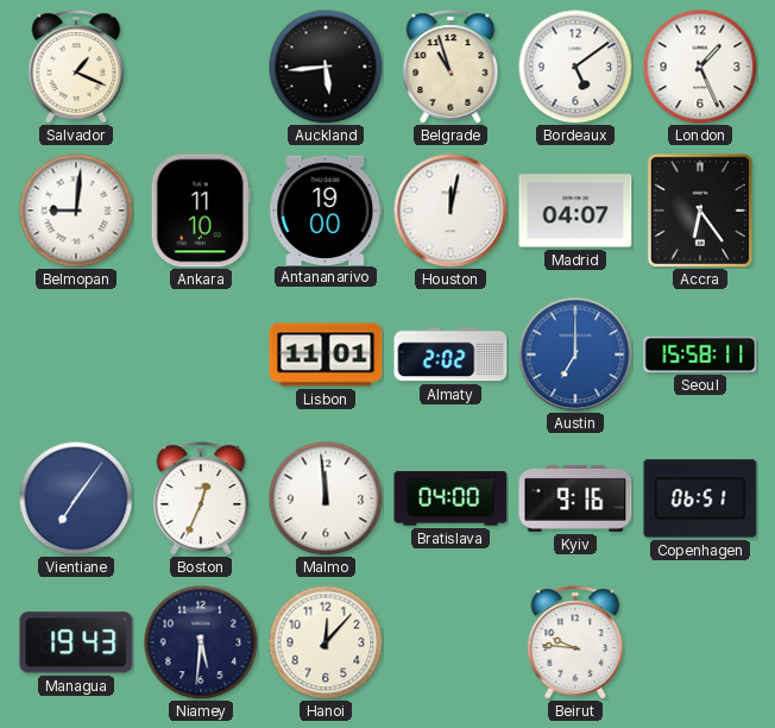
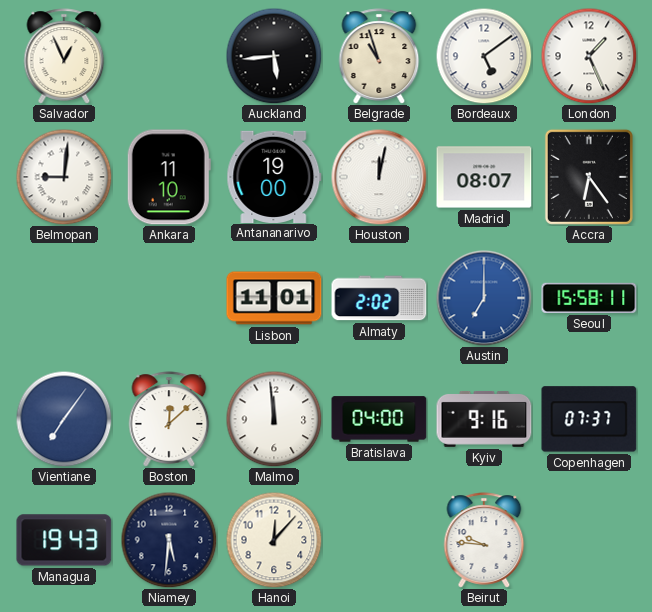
Salvador: 1:19 -> 12:56
Madrid: 04:07 -> 08:07
Boston: 12:34 -> 12:08
Copenhagen: 06:51 -> 07:37
